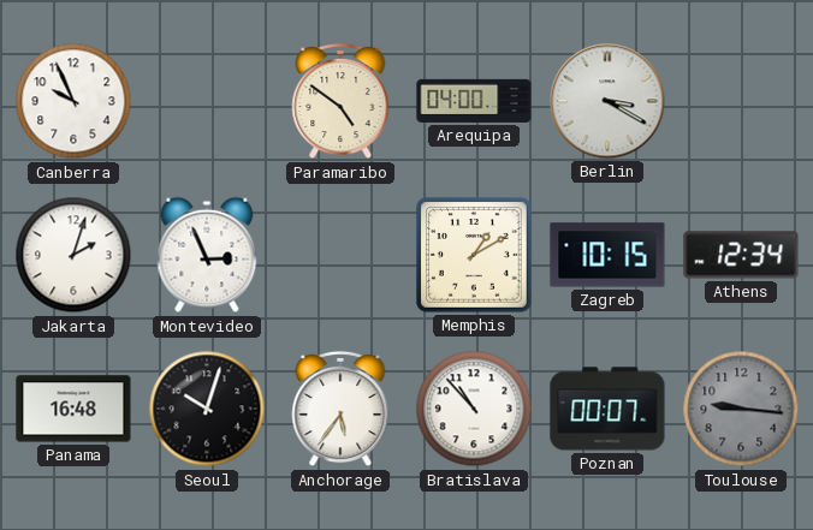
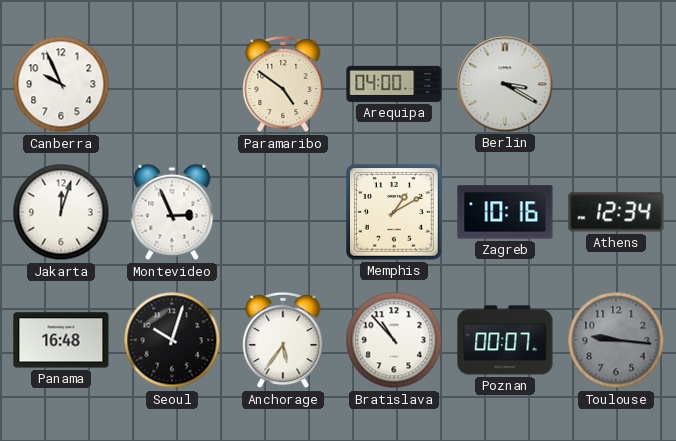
Jakarta: 2:03 -> 12:03
Zagreb: 10:15 -> 10:16
